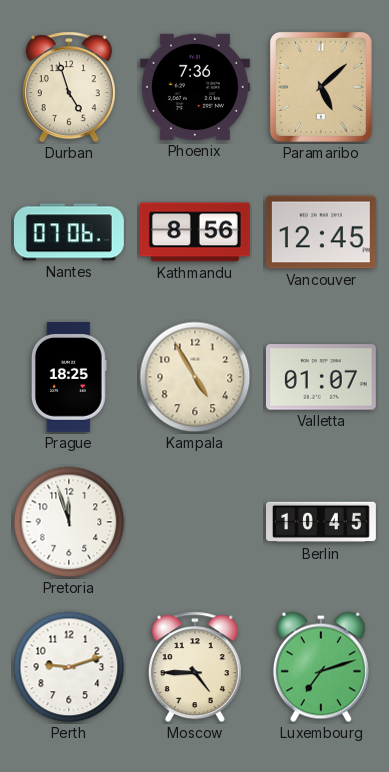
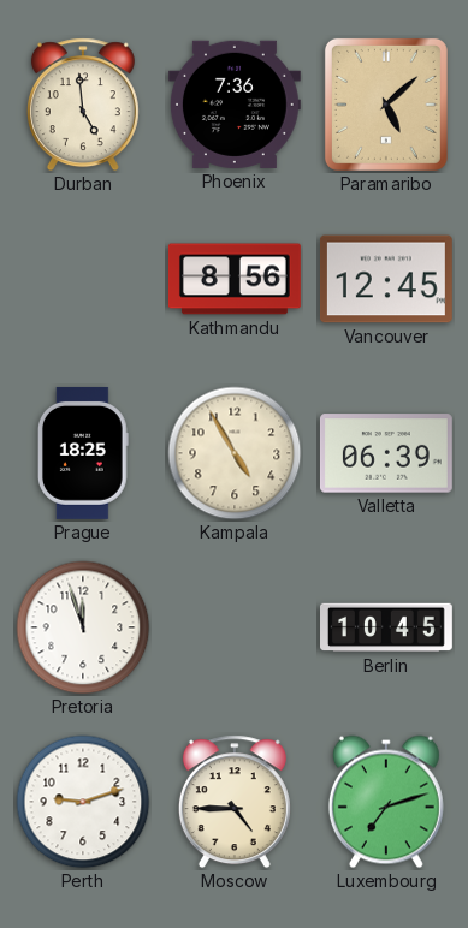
Durban: 4:57 -> 4:59
Nantes: 07:06 -> none
Valletta: 01:07 -> 06:39
